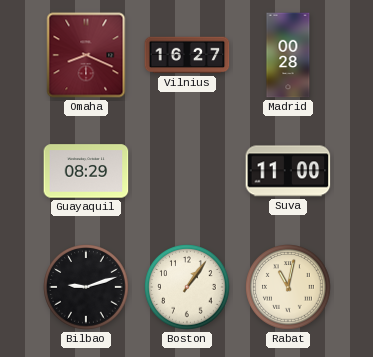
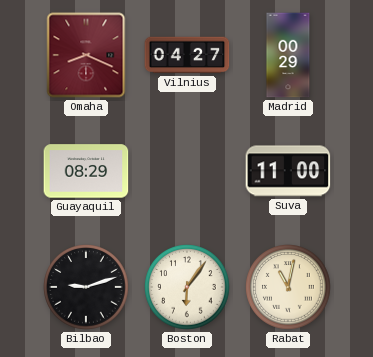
Vilnius: 16:27 -> 04:27
Madrid: 00:28 -> 00:29
Boston: 1:06 -> 6:06
